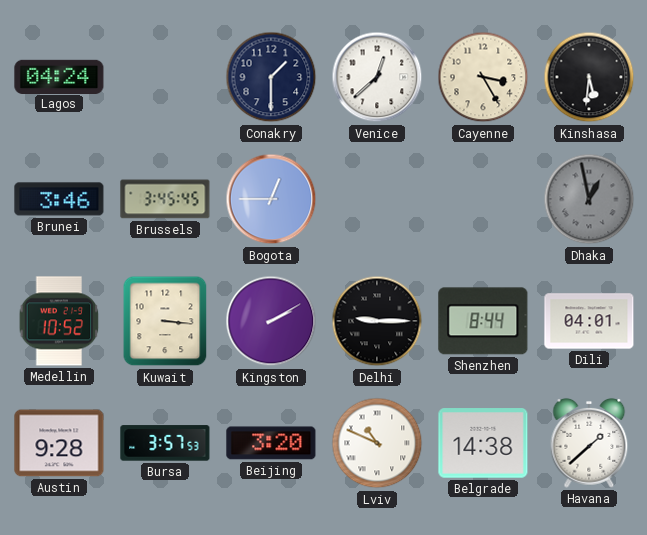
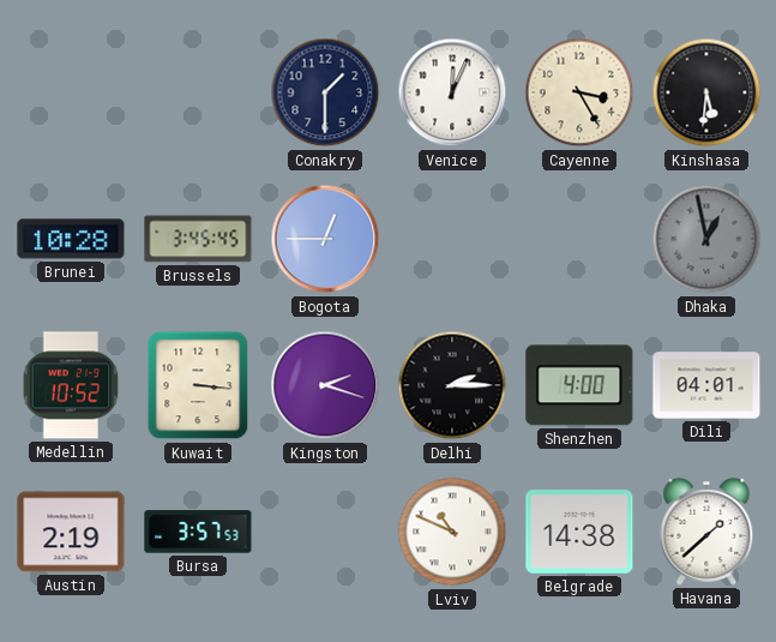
Lagos: 04:24 -> none
Venice: 12:38 -> 12:04
Brunei: 3:46 -> 10:28
Kingston: 2:10 -> 2:18
Delhi: 9:15 -> 2:15
Shenzhen: 8:44 -> 4:00
Austin: 9:28 -> 2:19
Beijing: 3:20 -> none
